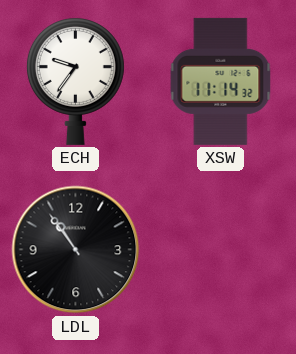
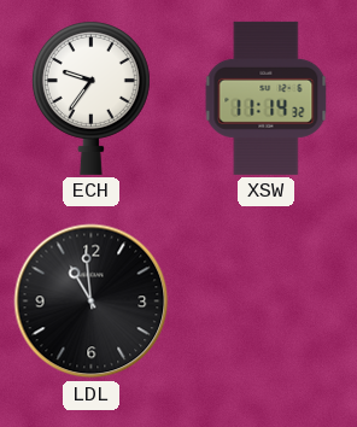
LDL: 10:54 -> 10:59
